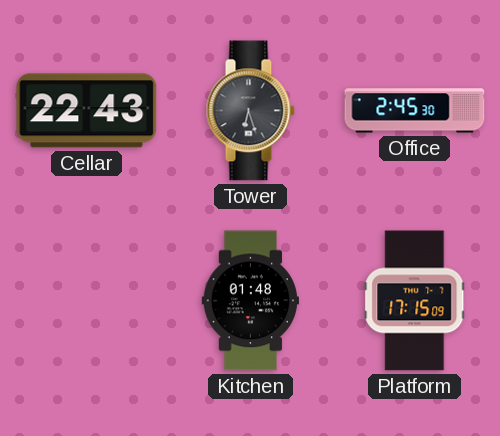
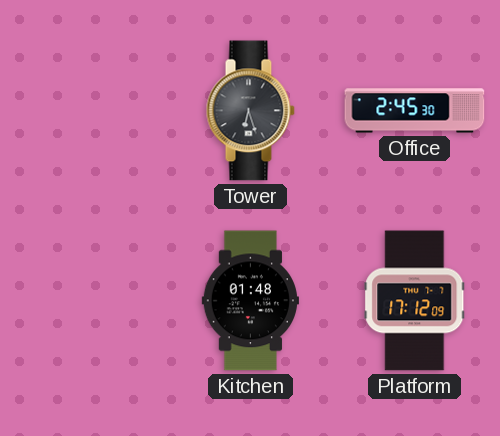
Cellar: 22:43 -> none
Platform: 17:15 -> 17:12
